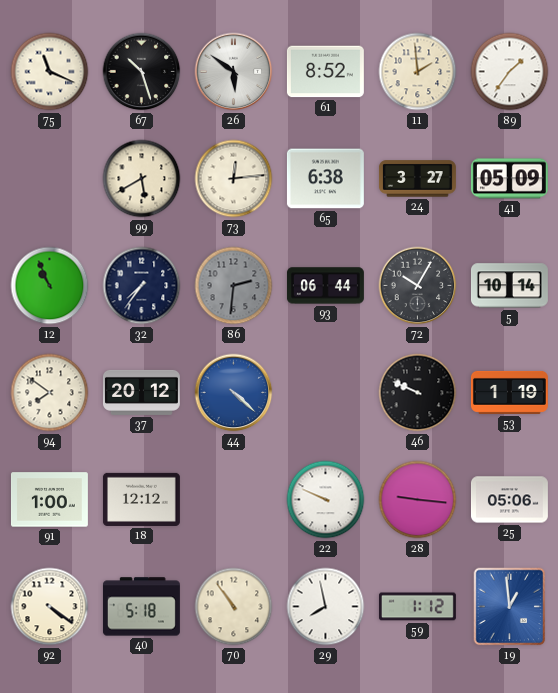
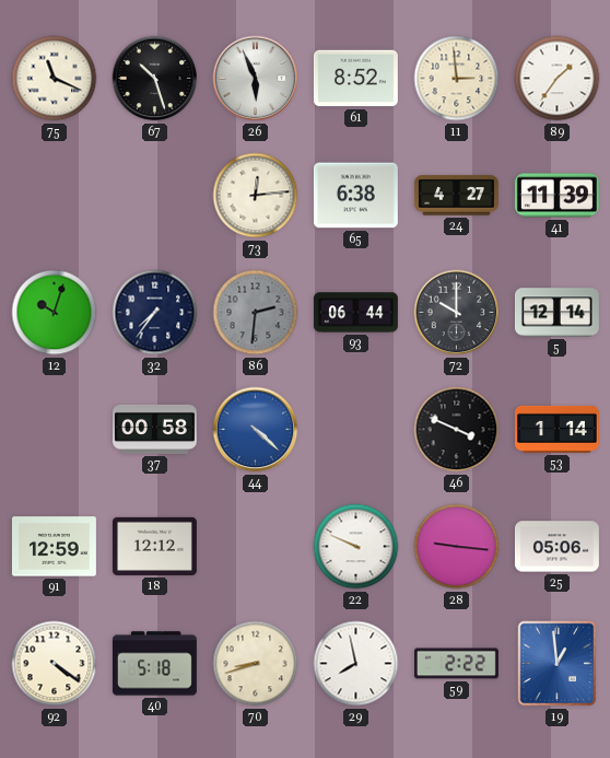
26: 5:51 -> 5:56
11: 1:59 -> 2:59
99: 5:40 -> none
24: 3:27 -> 4:27
41: 05:09 -> 11:39
12: 10:56 -> 10:03
72: 10:05 -> 10:00
5: 10:14 -> 12:14
94: 7:51 -> none
37: 20:12 -> 00:58
46: 9:49 -> 3:49
53: 1:19 -> 1:14
91: 1:00 -> 12:59
70: 10:54 -> 8:42
59: 1:12 -> 2:22
